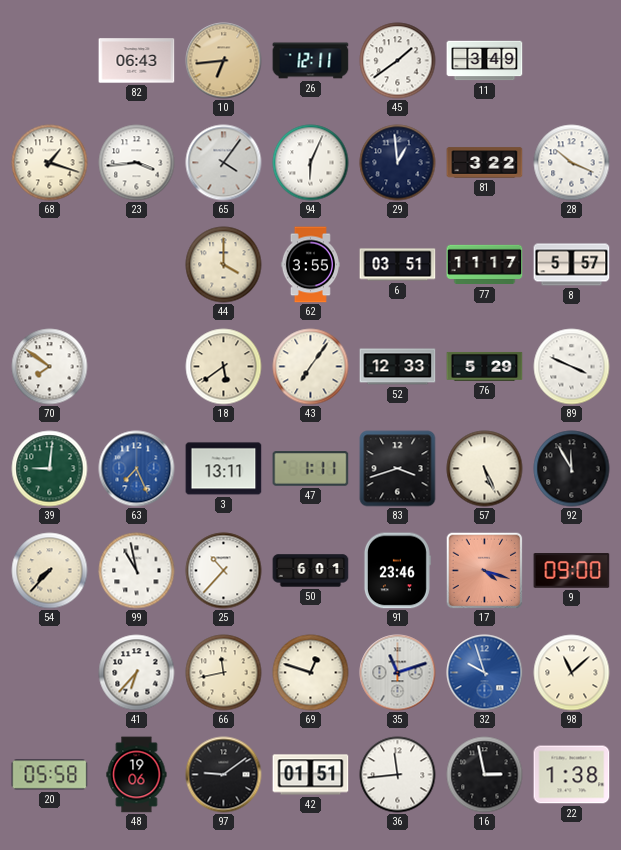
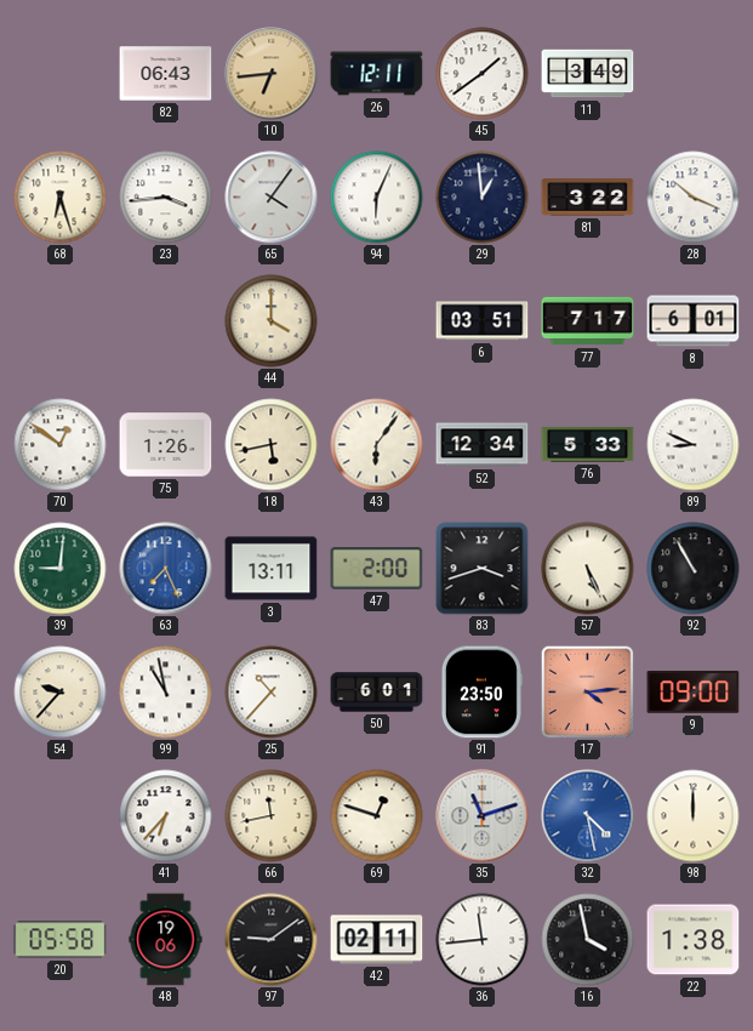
68: 1:18 -> 6:27
62: 3:55 -> none
77: 11:17 -> 7:17
8: 5:57 -> 6:01
70: 7:51 -> 12:51
75: none -> 1:26
18: 5:39 -> 5:43
43: 7:06 -> 6:06
52: 12:33 -> 12:34
76: 5:29 -> 5:33
89: 3:49 -> 8:49
47: 1:11 -> 2:00
92: 11:55 -> 10:55
54: 7:37 -> 9:37
91: 23:46 -> 23:50
17: 4:18 -> 4:14
32: 9:57 -> 4:28
98: 11:08 -> 12:00
42: 01:51 -> 02:11
16: 2:58 -> 3:58
